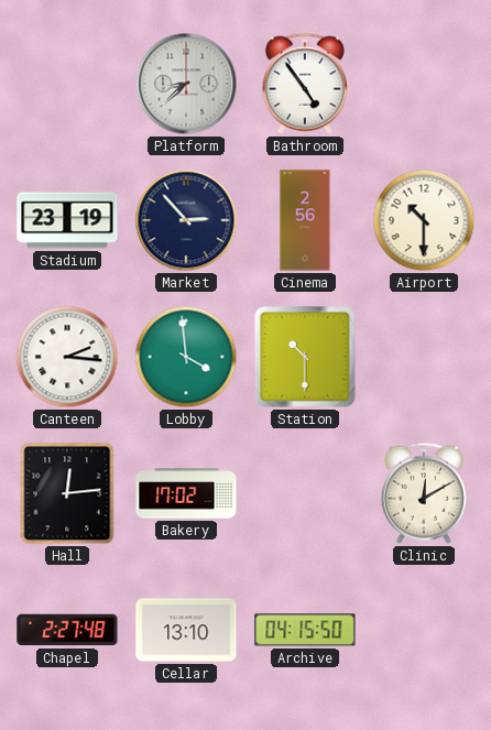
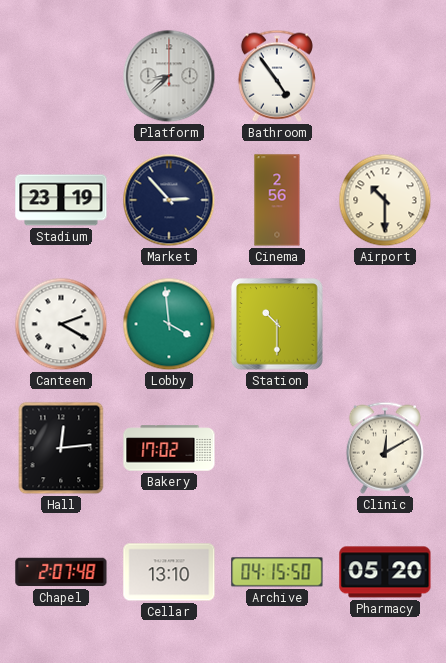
Canteen: 2:16 -> 2:20
Chapel: 2:27 -> 2:07
Pharmacy: none -> 05:20
